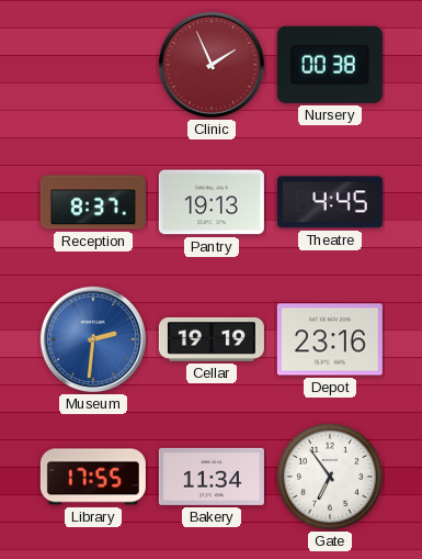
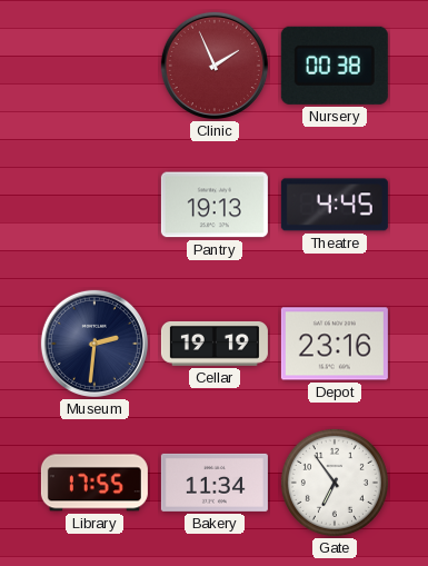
Reception: 8:37 -> none
Museum dial: blue -> navy
